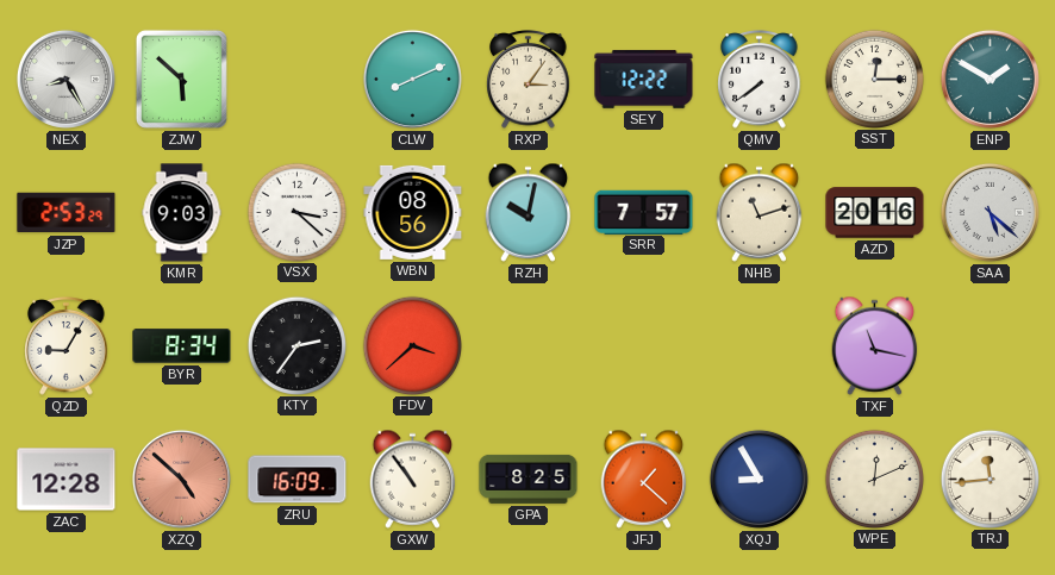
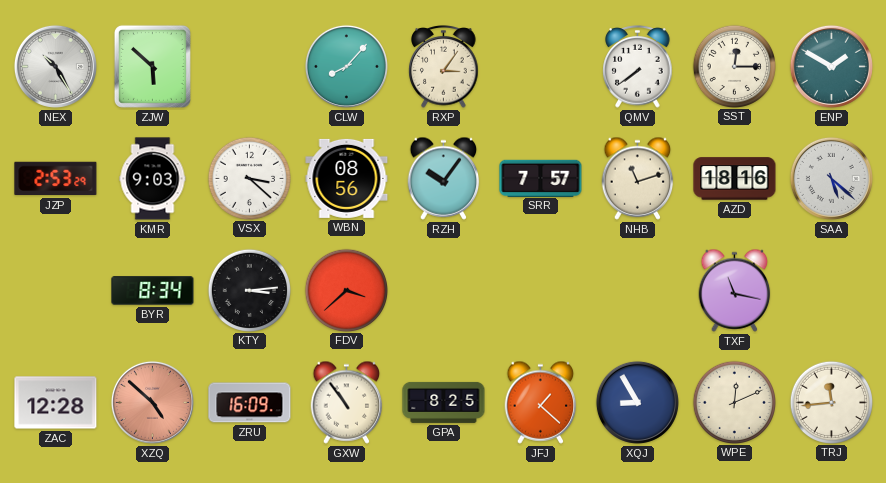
NEX: 8:25 -> 10:25
CLW: 8:11 -> 8:07
SEY: 12:22 -> none
RZH: 10:02 -> 10:06
AZD: 20:16 -> 18:16
QZD: 9:05 -> none
KTY: 2:36 -> 3:14
